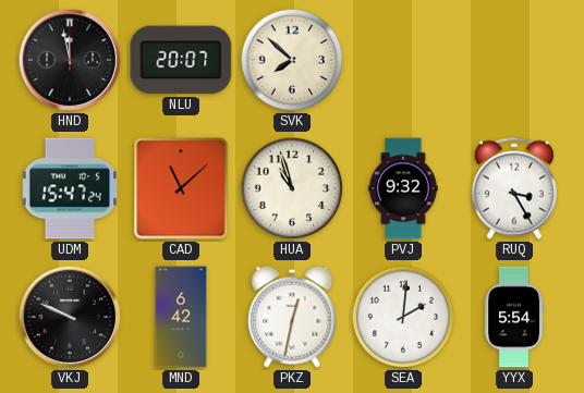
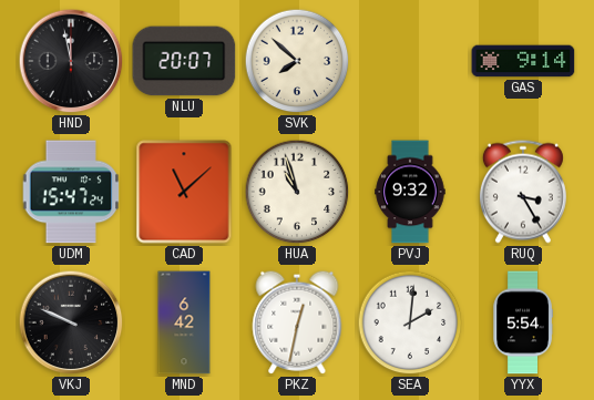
GAS: none -> 9:14
